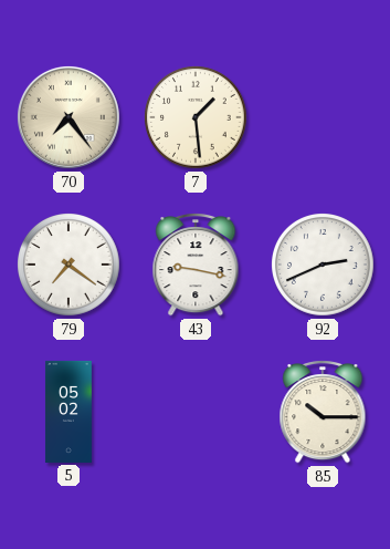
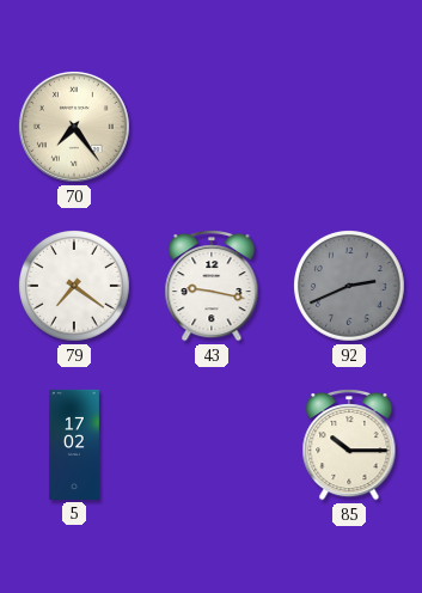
7: 1:29 -> none
92 dial: white -> grey
5: 05:02 -> 17:02
